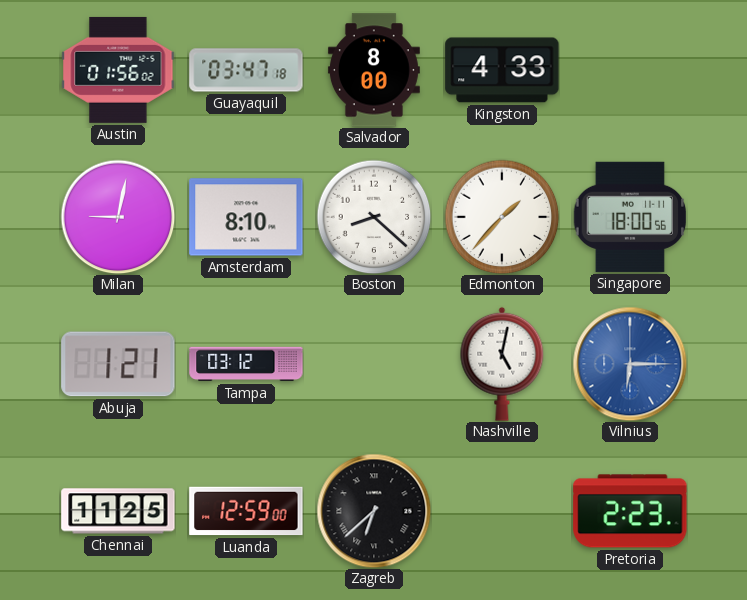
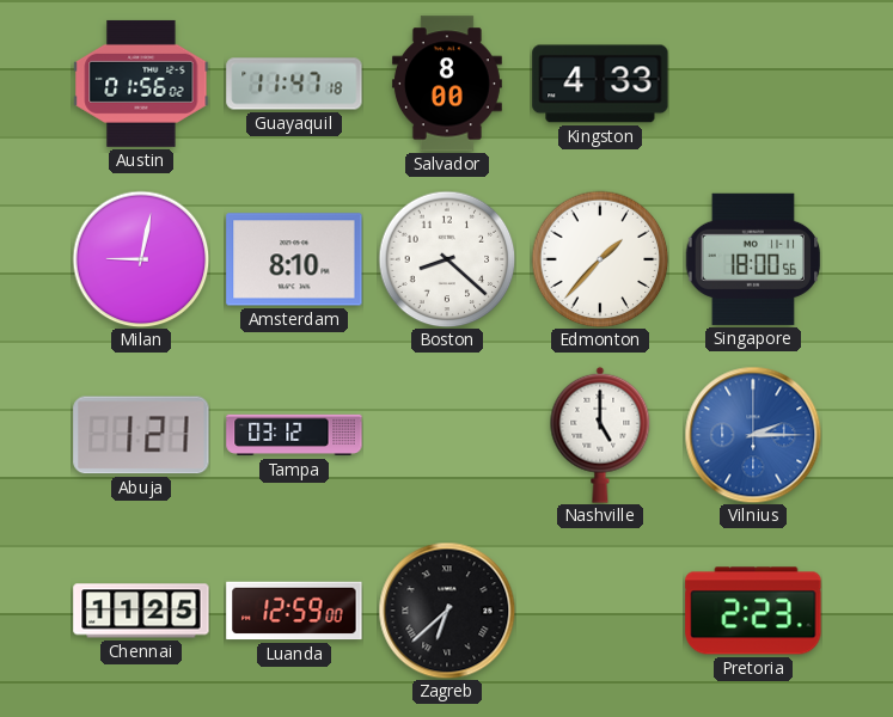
Guayaquil: 03:47 -> 11:47
Nashville: 5:02 -> 5:00
Vilnius: 6:15 -> 2:15
